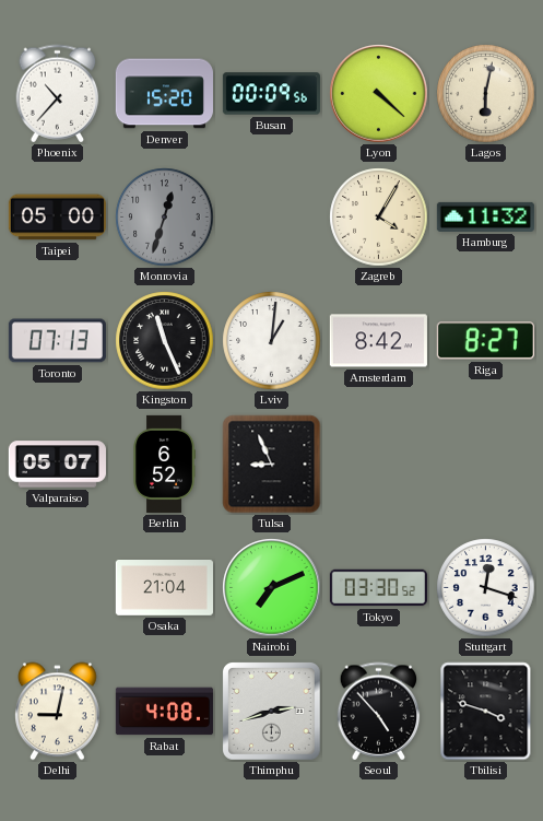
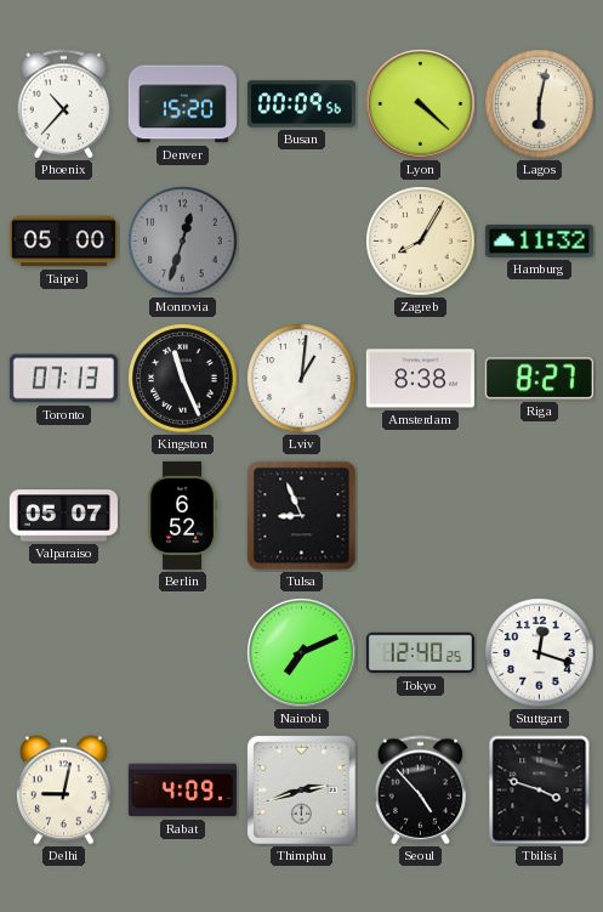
Zagreb: 4:05 -> 8:05
Amsterdam: 8:42 -> 8:38
Osaka: 21:04 -> none
Tokyo: 03:30 -> 12:40
Rabat: 4:08 -> 4:09
